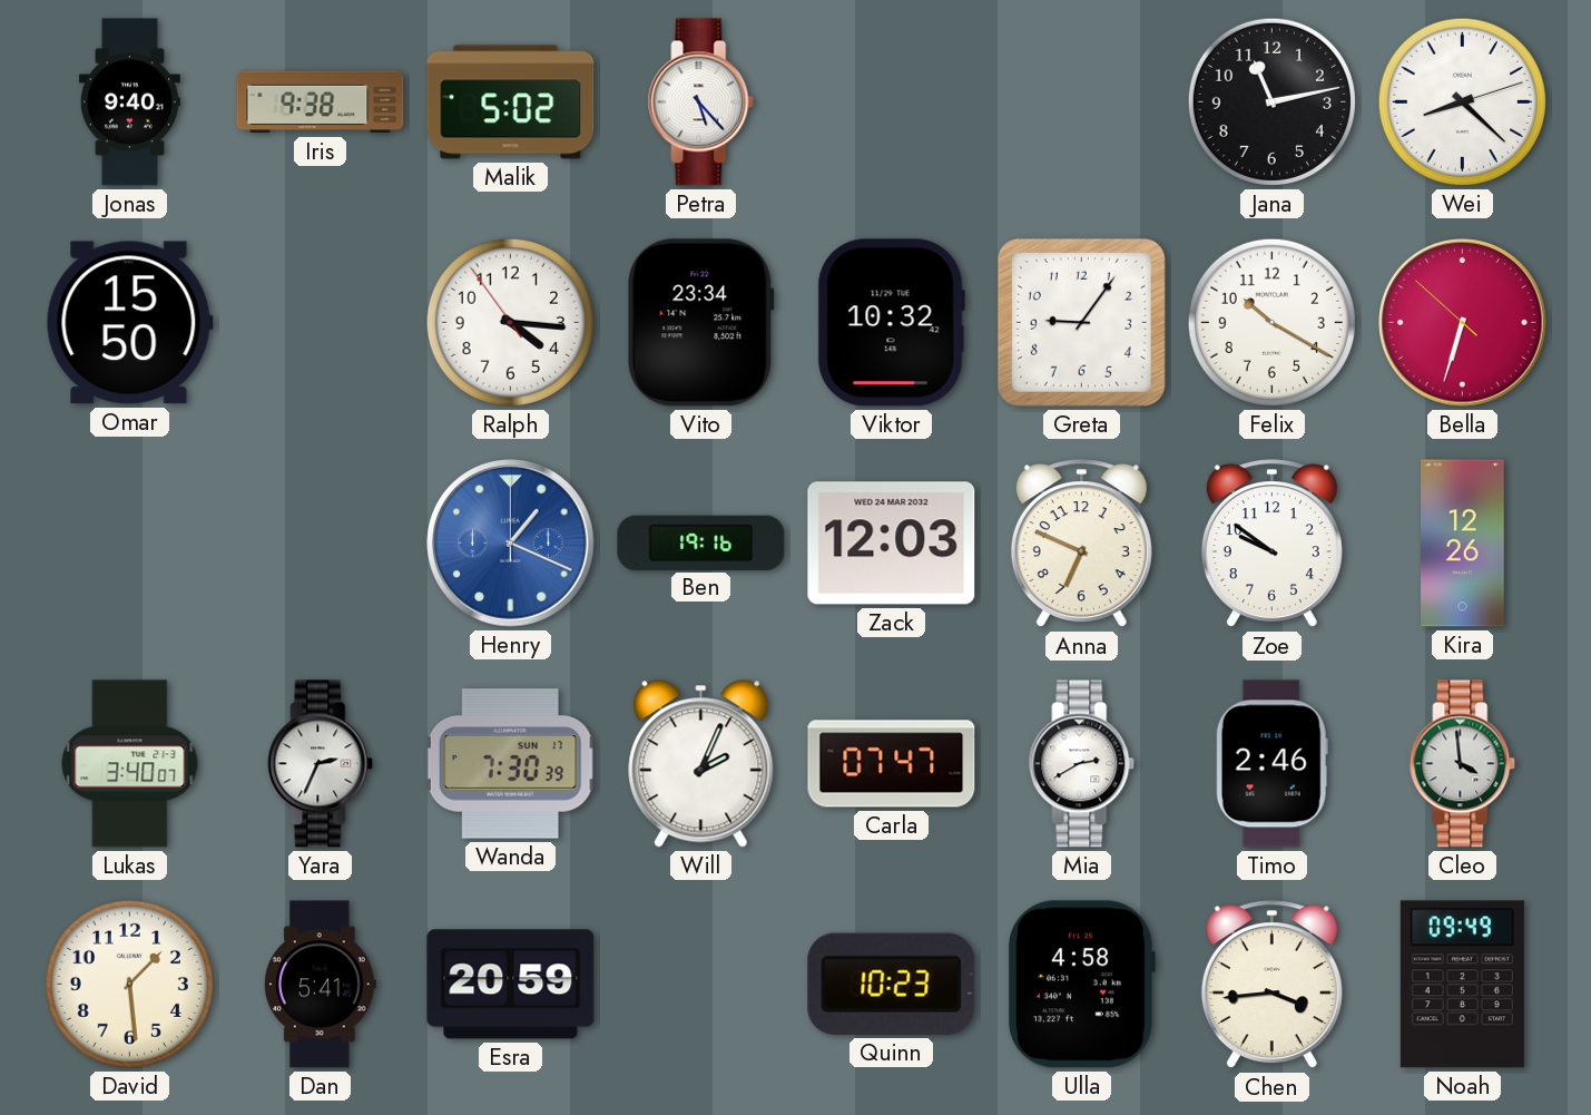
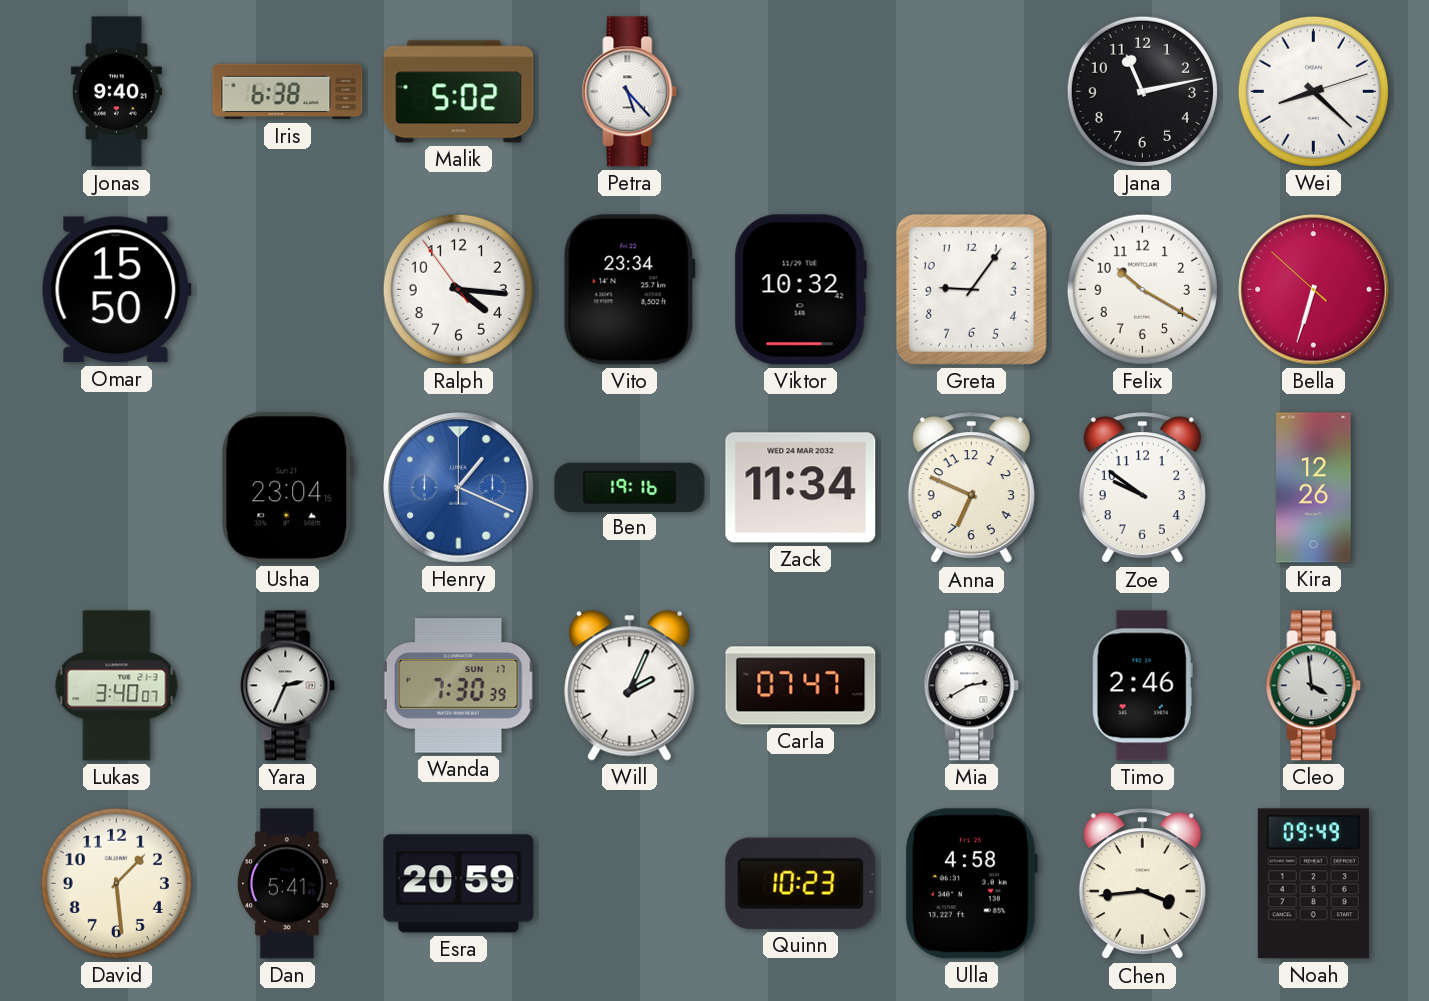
Iris: 9:38 -> 6:38
Usha: none -> 23:04
Zack: 12:03 -> 11:34
